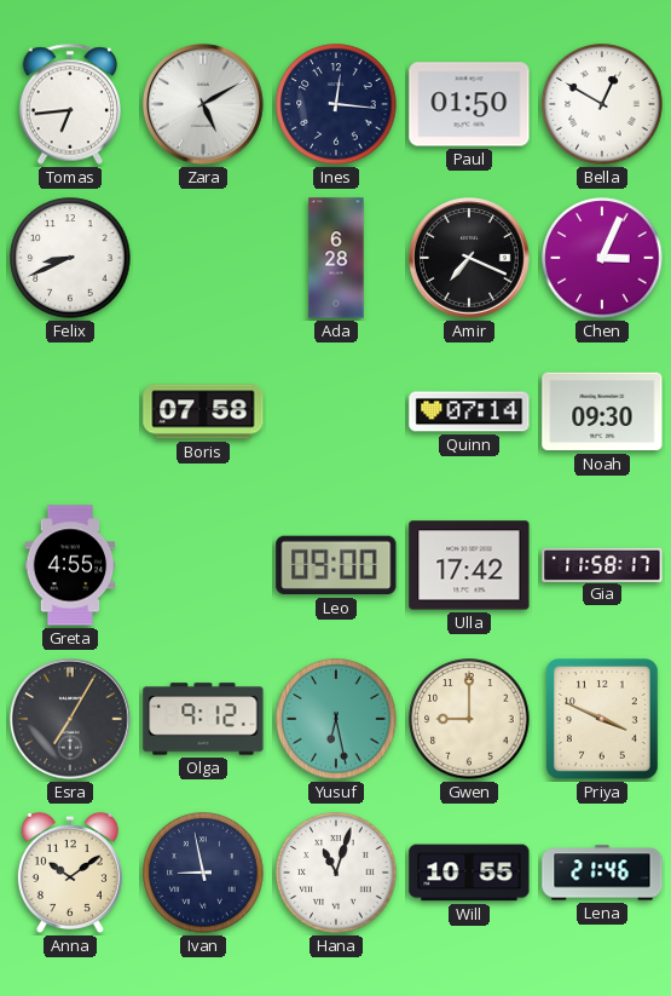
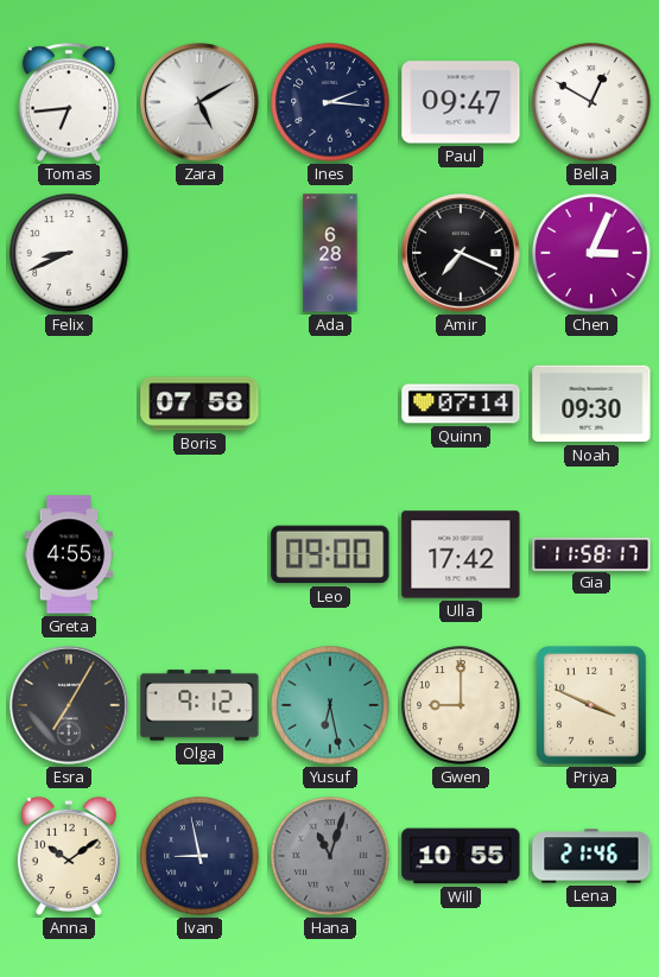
Ines: 12:16 -> 2:16
Paul: 01:50 -> 09:47
Hana dial: white -> grey
